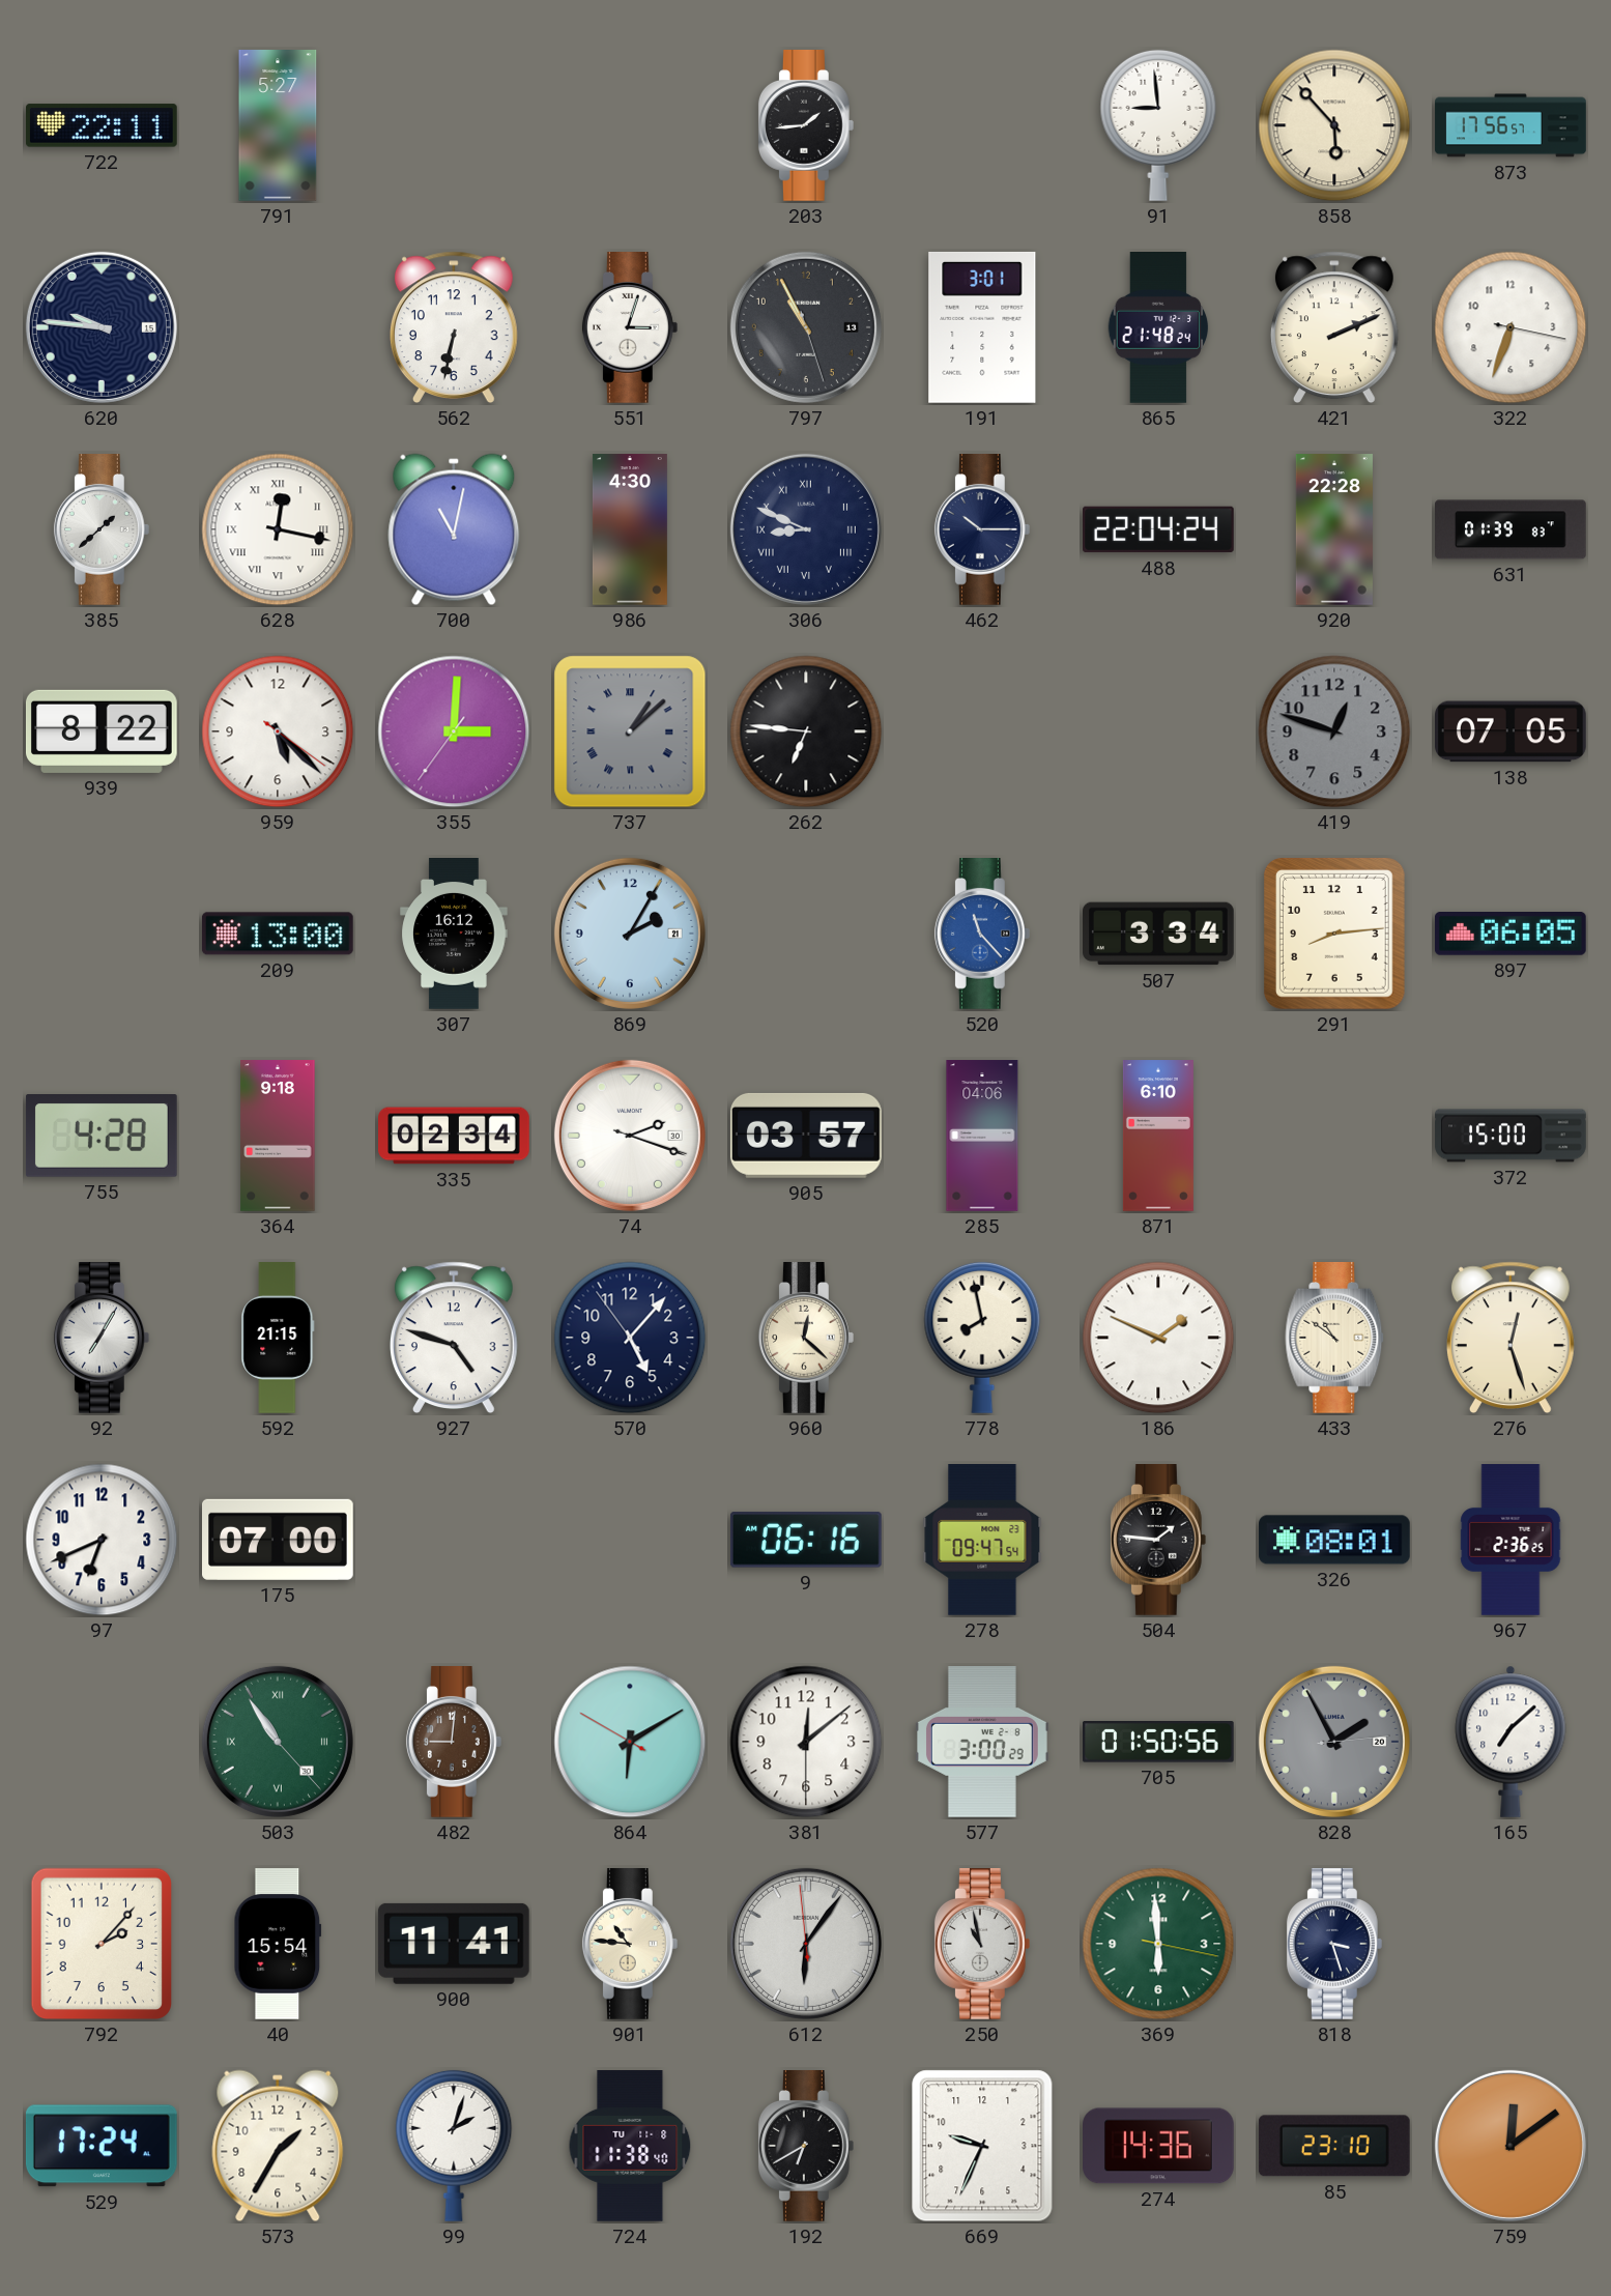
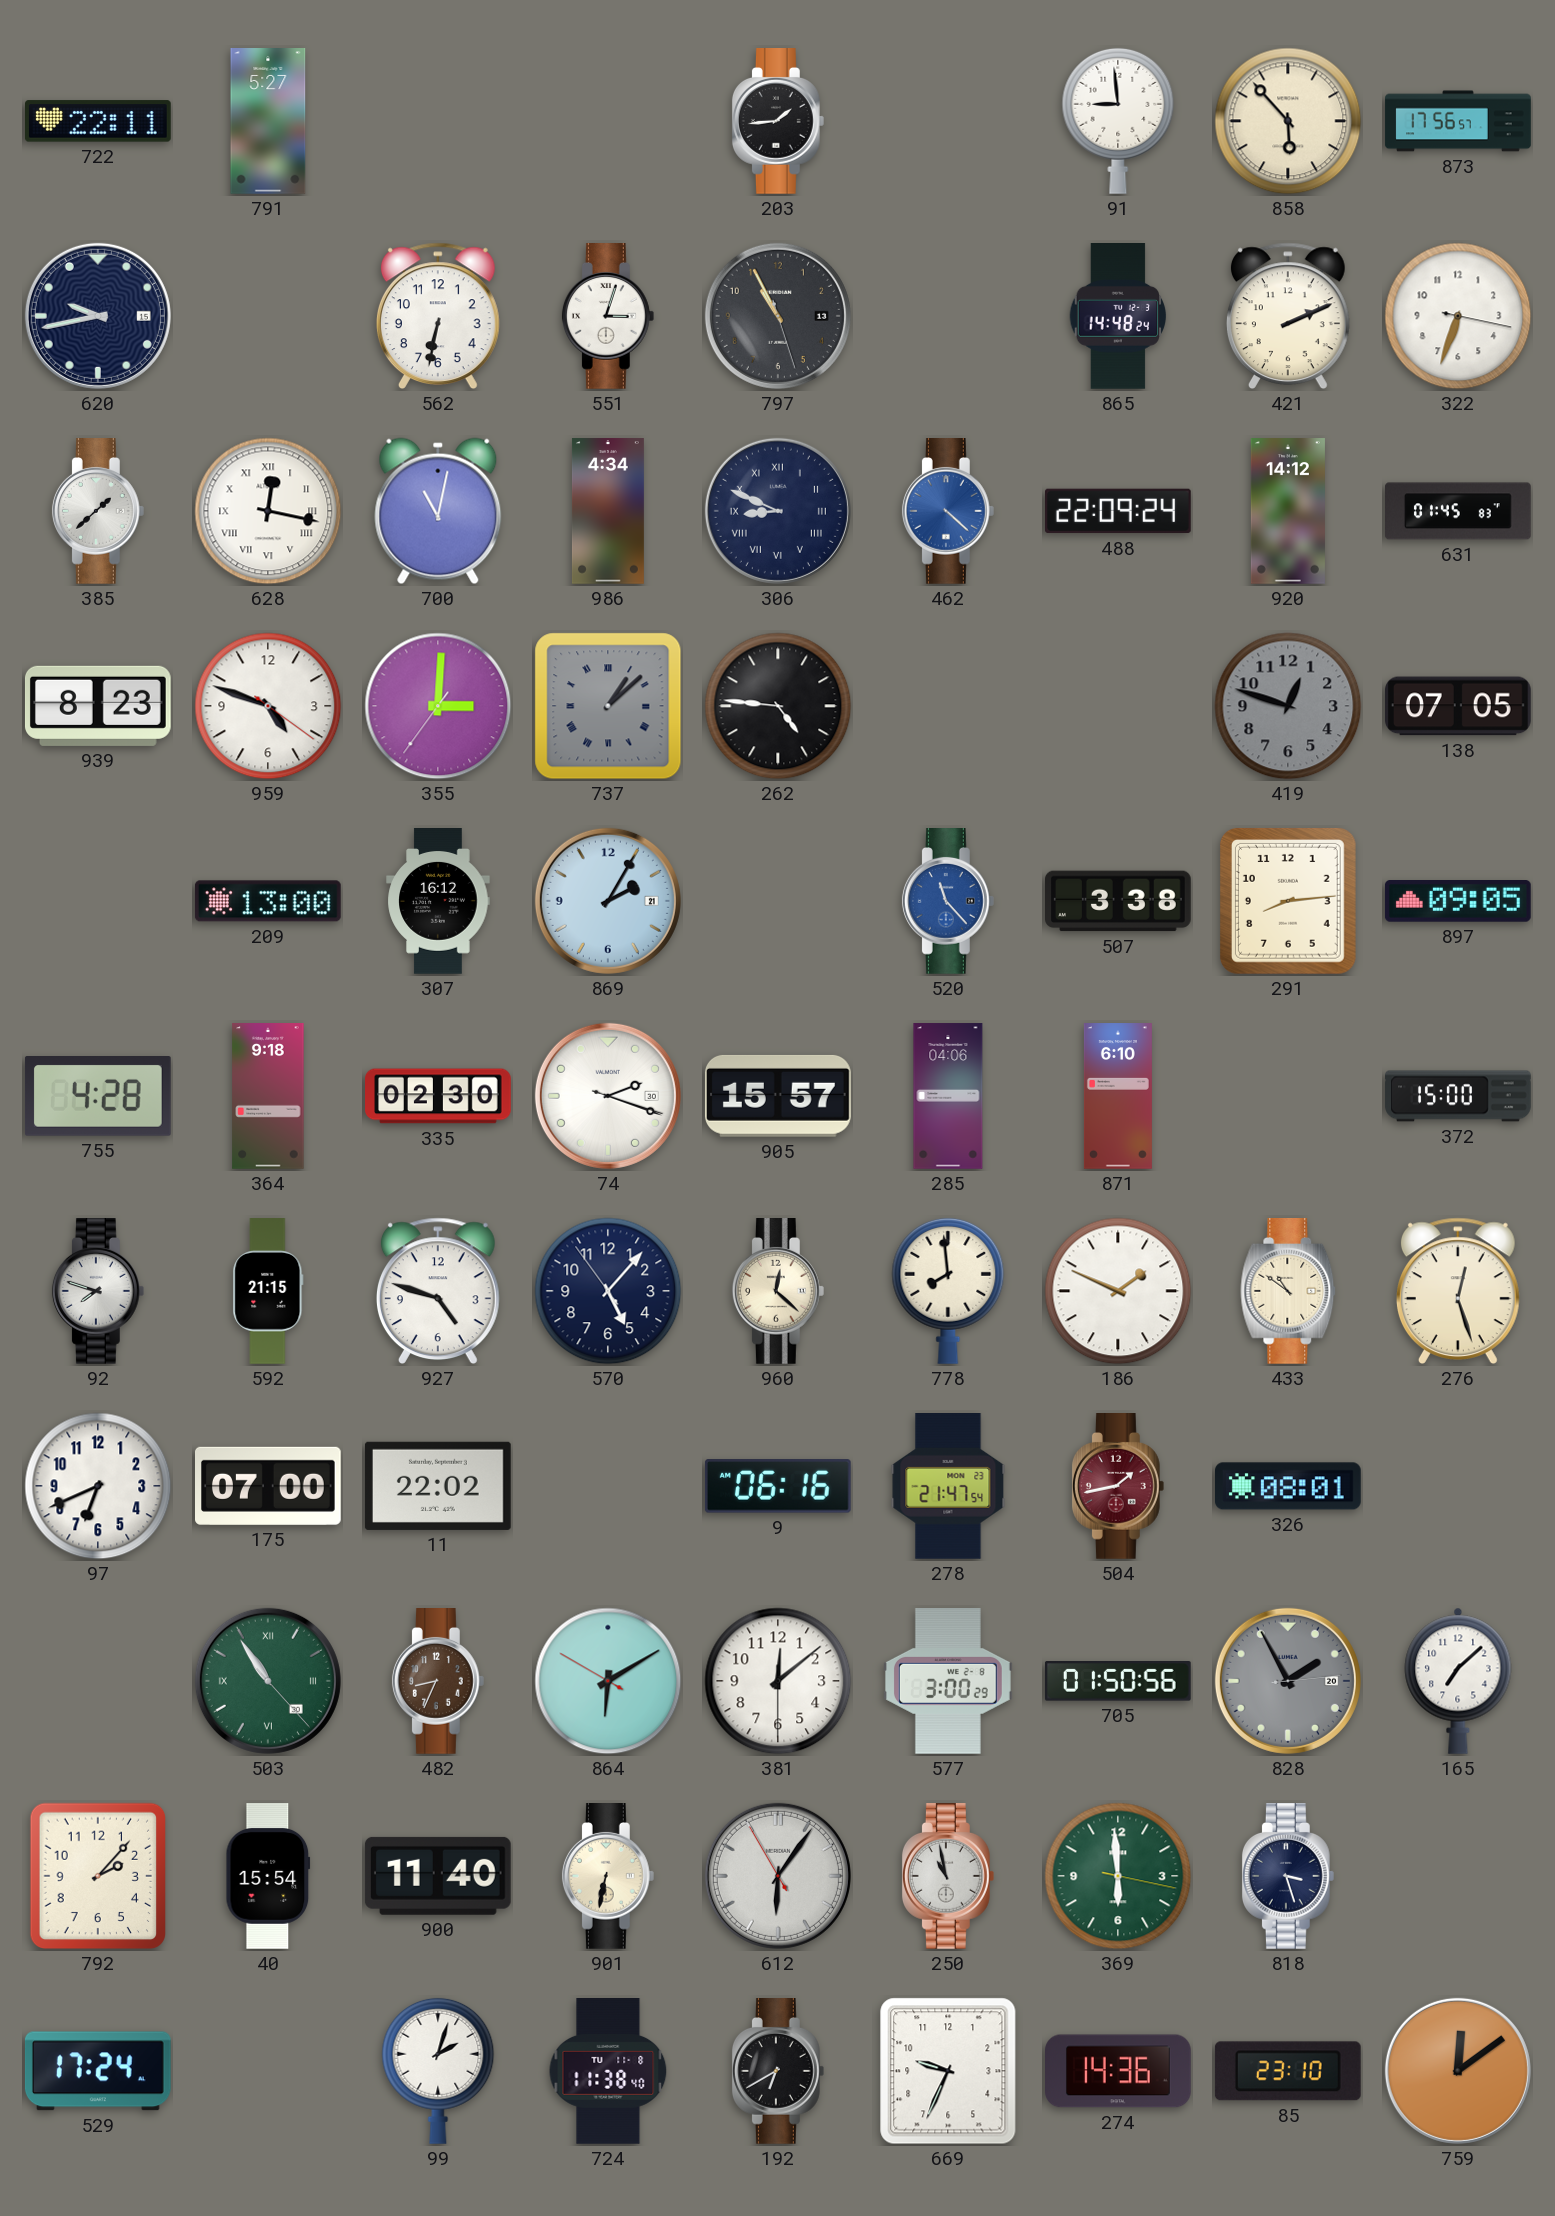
620: 9:46 -> 9:43
191: 3:01 -> none
865: 21:48 -> 14:48
986: 4:30 -> 4:34
462: 10:15 -> 4:22
462 dial: navy -> blue
488: 22:04 -> 22:09
920: 22:28 -> 14:12
631: 01:39 -> 01:45
939: 8:22 -> 8:23
959: 5:22 -> 4:48
262: 6:46 -> 4:46
507: 3:34 -> 3:38
897: 06:05 -> 09:05
335: 02:34 -> 02:30
905: 03:57 -> 15:57
92: 7:05 -> 7:48
778: 7:58 -> 7:59
11: none -> 22:02
278: 09:47 -> 21:47
504: 1:46 -> 1:43
504 dial: black -> burgundy
967: 2:36 -> none
482: 9:01 -> 8:34
900: 11:41 -> 11:40
901: 10:46 -> 6:32
612: 6:05:59 -> 6:05:55
573: 1:35 -> none
